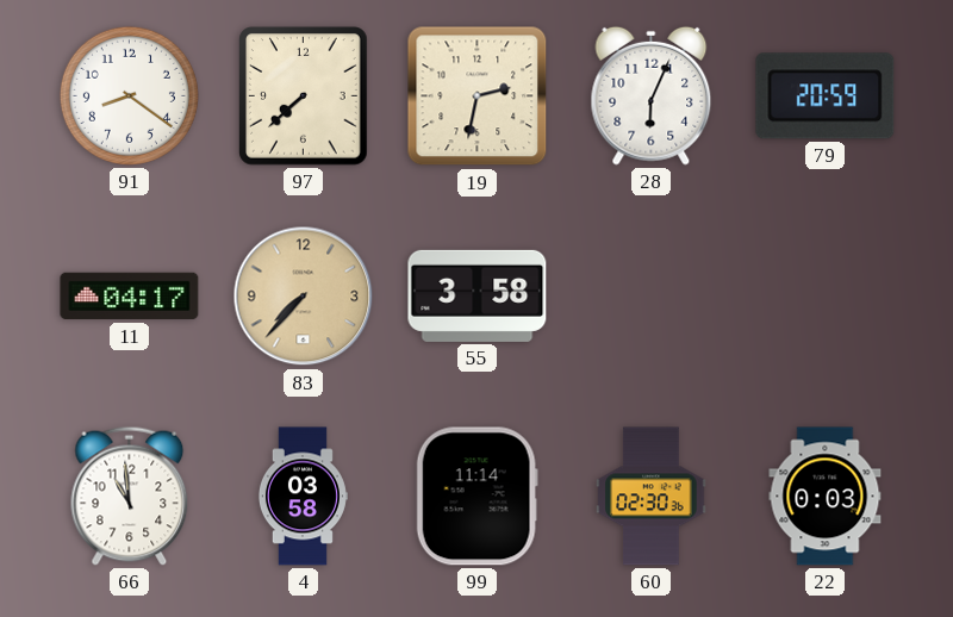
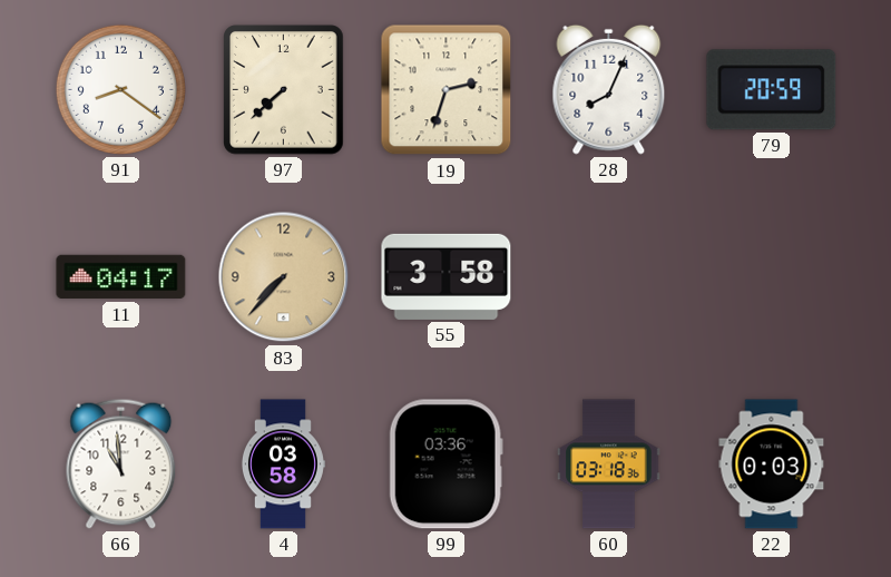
19: 2:32 -> 2:33
28: 6:04 -> 8:04
99: 11:14 -> 03:36
60: 02:30 -> 03:18
